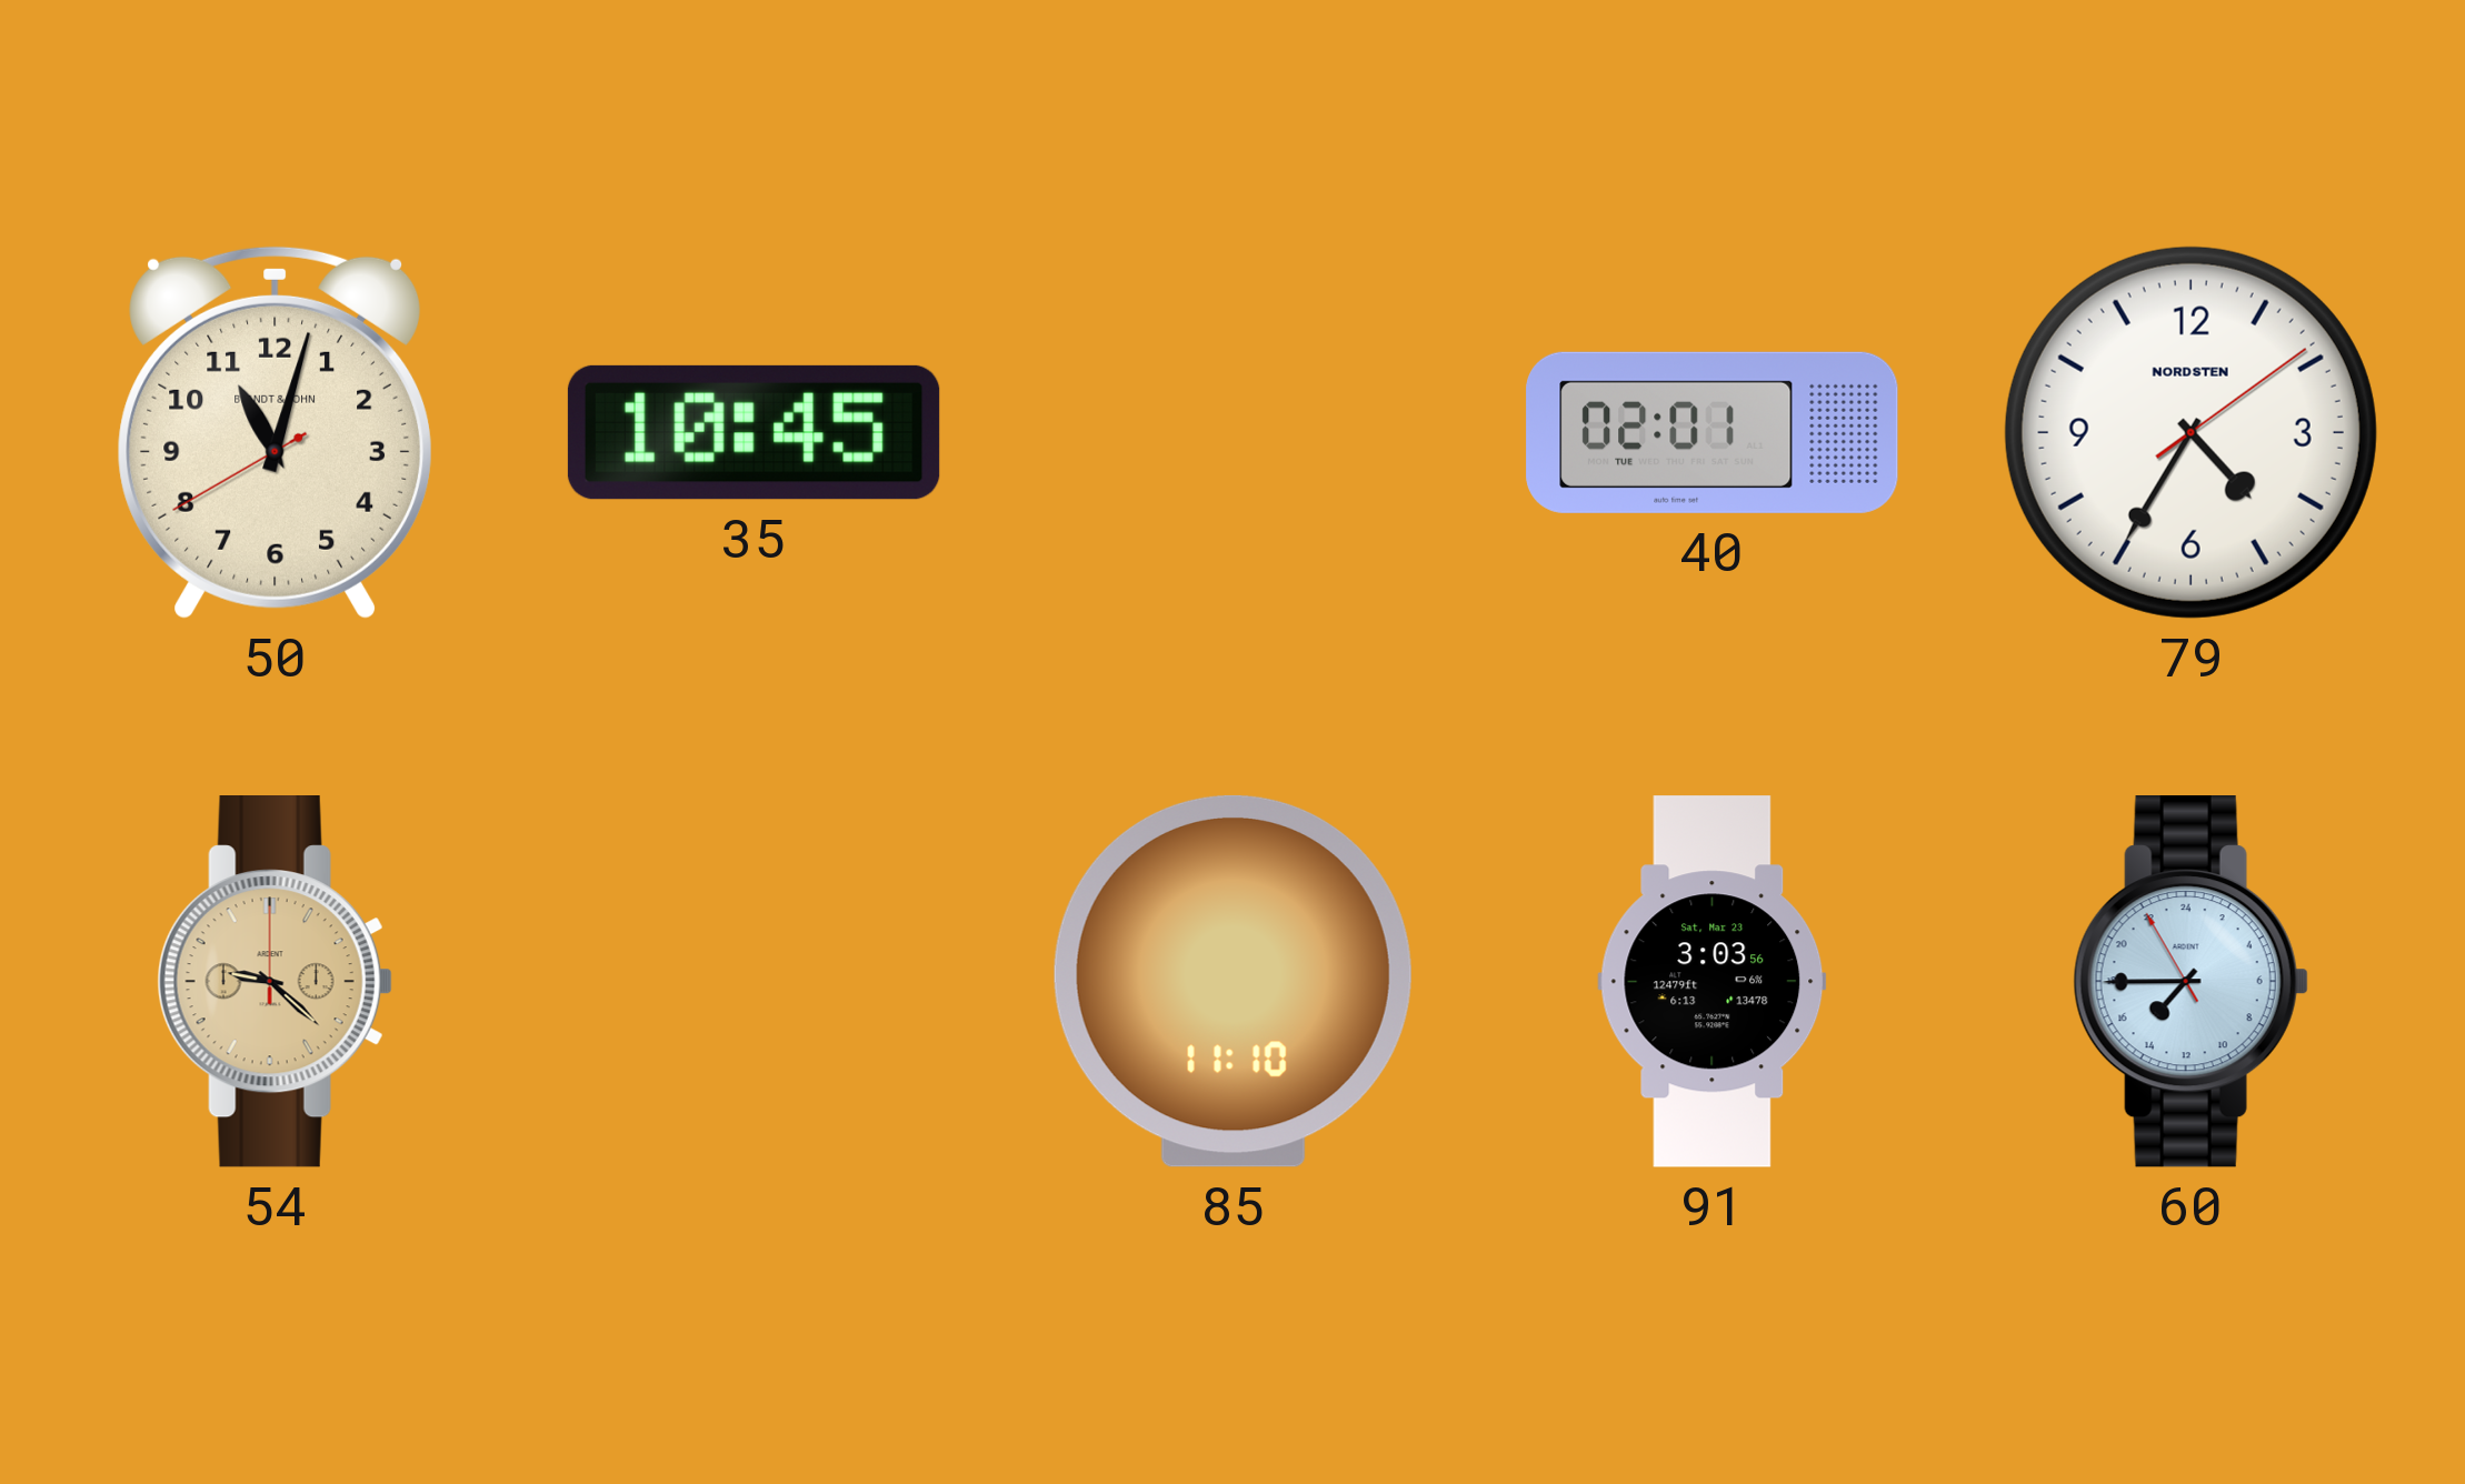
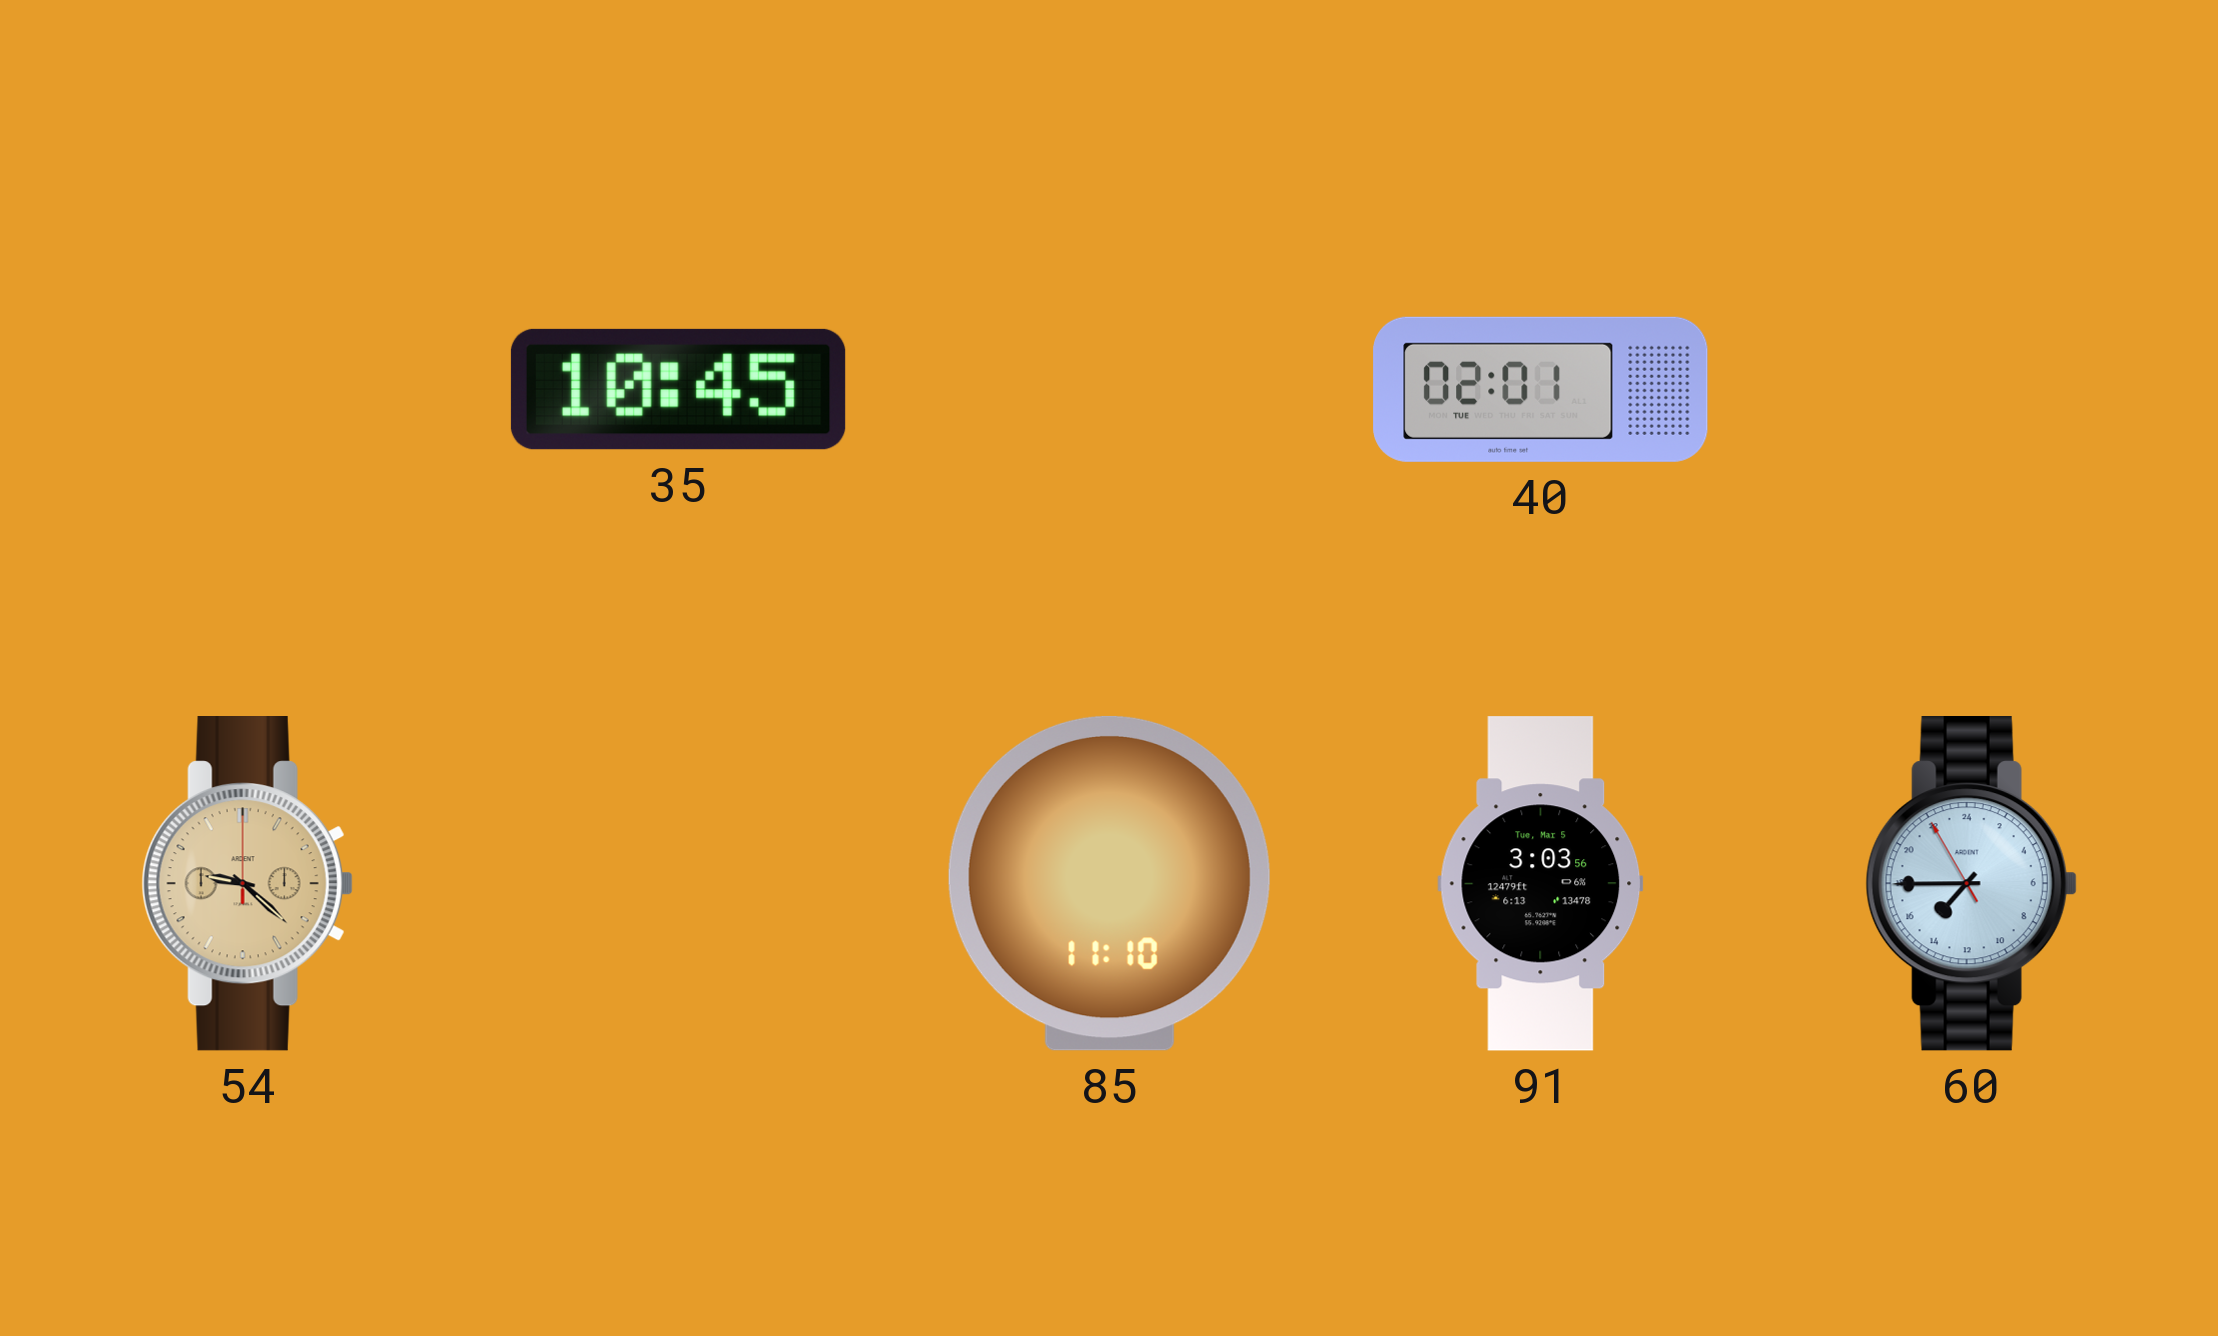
50: 11:02 -> none
79: 4:35 -> none
91 date: Sat, Mar 23 -> Tue, Mar 5
